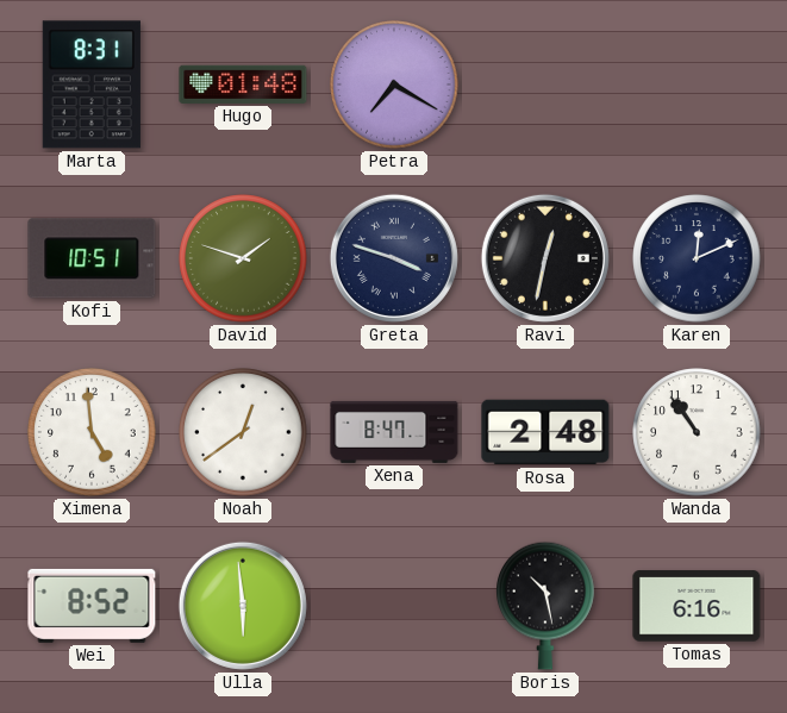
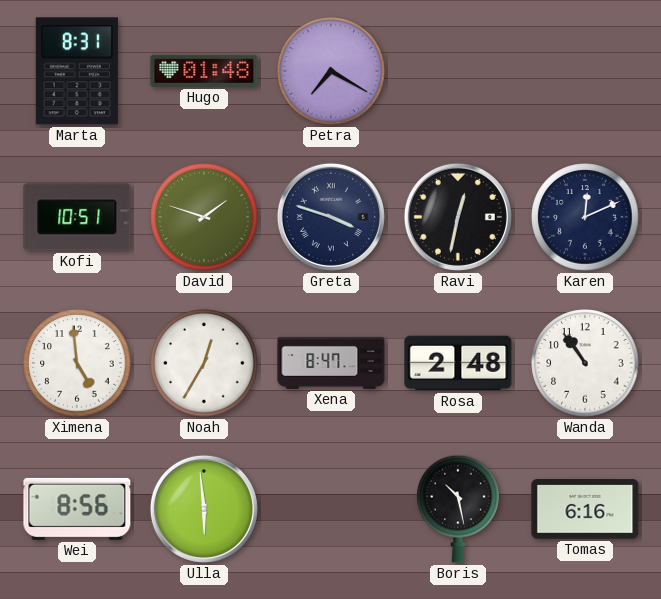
Noah: 12:39 -> 12:35
Wei: 8:52 -> 8:56
